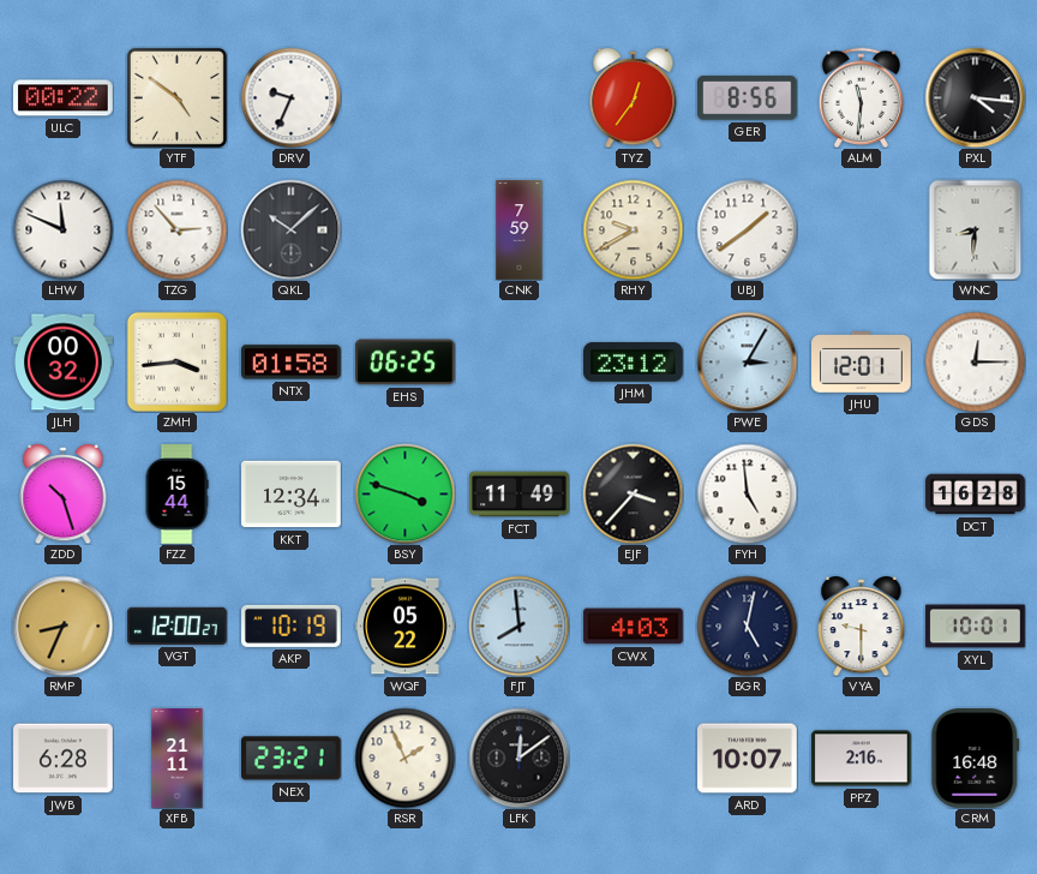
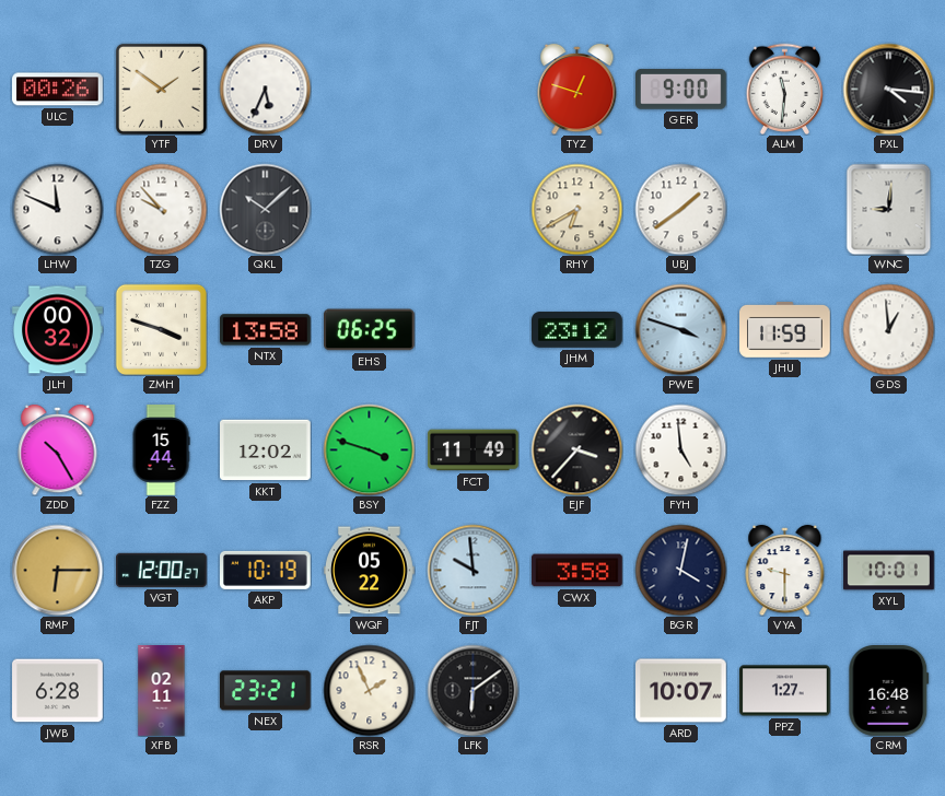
ULC: 00:22 -> 00:26
YTF: 4:51 -> 1:51
DRV: 9:34 -> 5:34
TYZ: 12:36 -> 12:48
GER: 8:56 -> 9:00
TZG: 2:53 -> 9:53
CNK: 7:59 -> none
RHY: 9:40 -> 6:40
WNC: 8:31 -> 9:01
ZMH: 3:44 -> 3:48
NTX: 01:58 -> 13:58
PWE: 3:05 -> 3:48
JHU: 12:01 -> 11:59
GDS: 12:15 -> 12:59
ZDD: 10:27 -> 10:25
KKT: 12:34 -> 12:02
DCT: 16:28 -> none
RMP: 8:34 -> 6:15
FJT: 7:59 -> 9:59
CWX: 4:03 -> 3:58
BGR: 5:02 -> 4:02
XFB: 21:11 -> 02:11
LFK: 12:09 -> 6:09
PPZ: 2:16 -> 1:27
